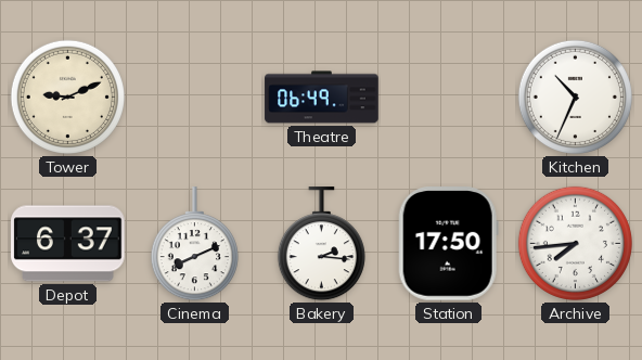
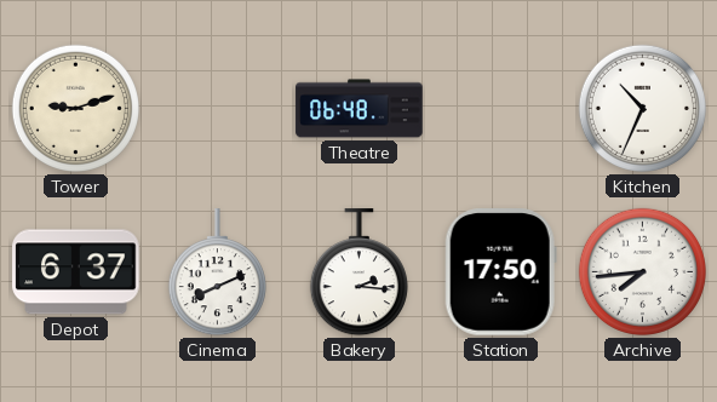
Tower: 9:11 -> 9:12
Theatre: 06:49 -> 06:48
